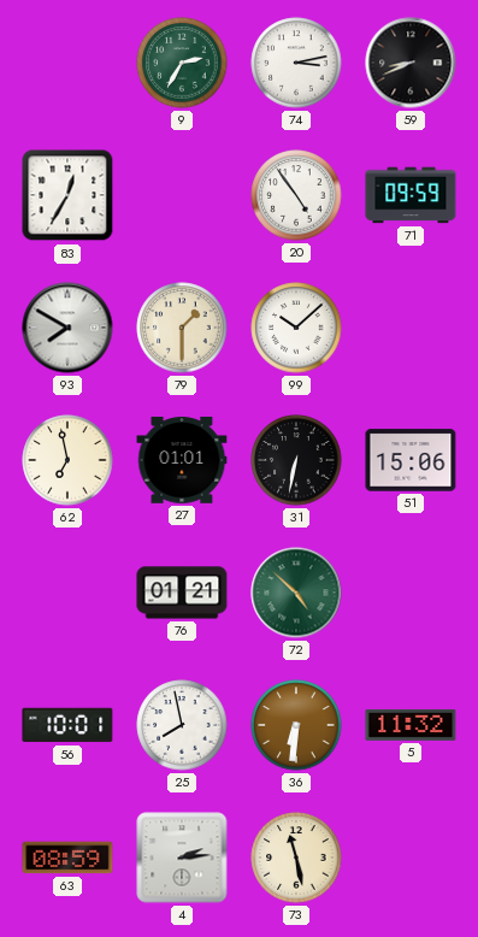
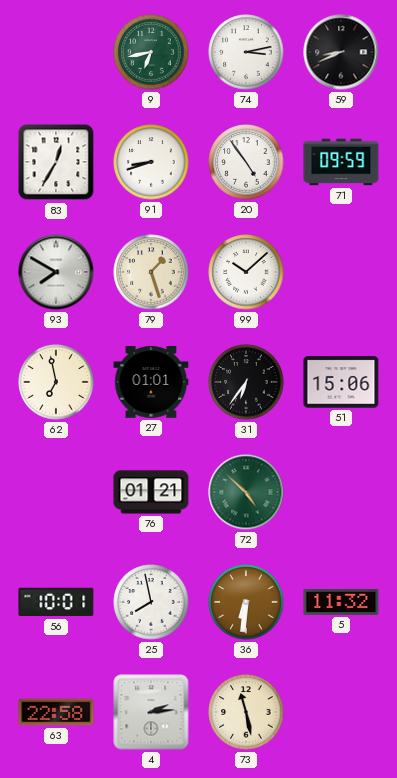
9: 2:35 -> 6:43
91: none -> 8:42
79: 1:30 -> 1:27
31: 6:32 -> 6:36
63: 08:59 -> 22:58
